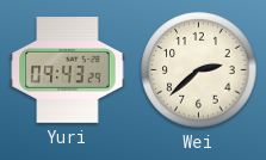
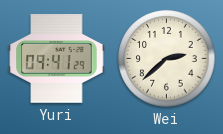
Yuri: 09:43 -> 09:41
